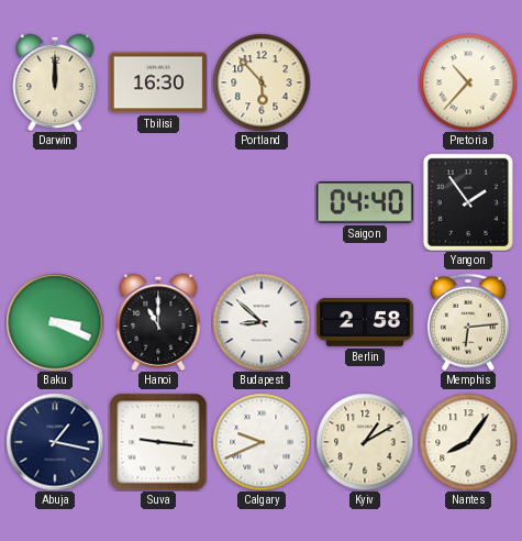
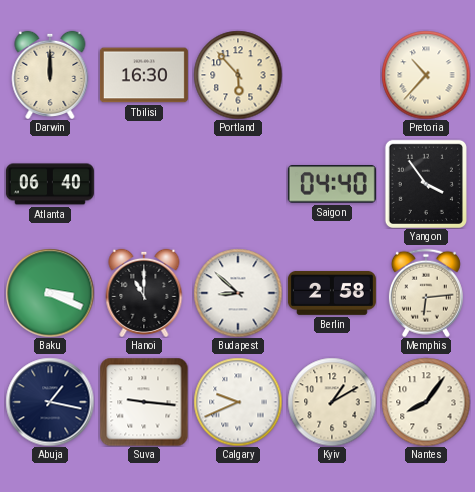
Atlanta: none -> 06:40
Yangon: 1:54 -> 3:54
